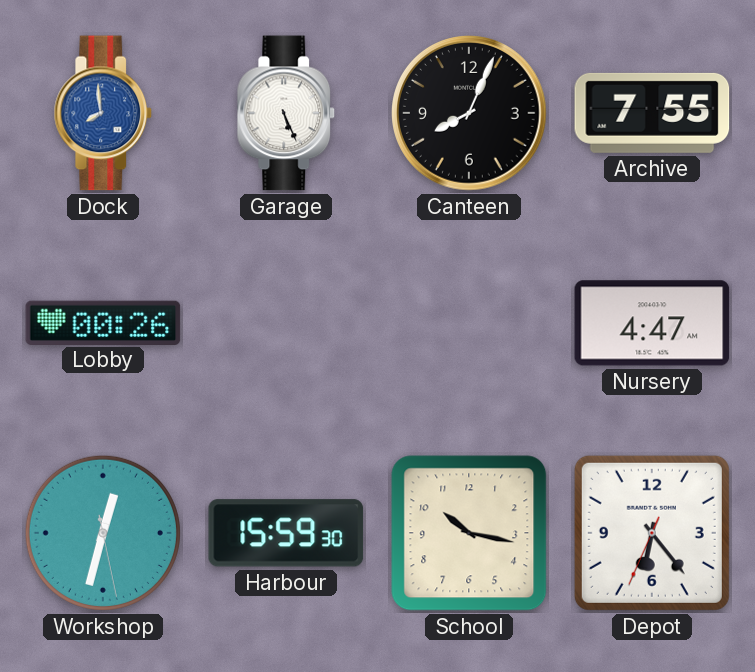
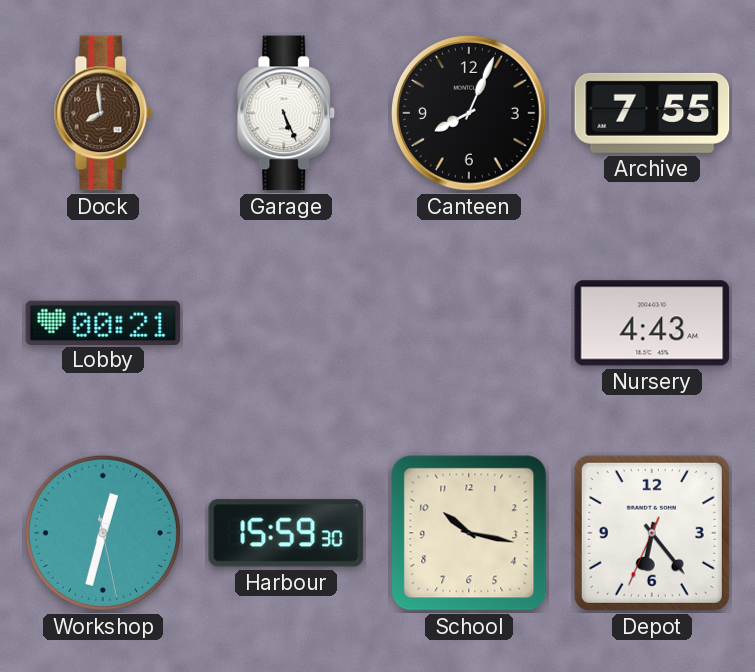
Dock dial: blue -> brown
Lobby: 00:26 -> 00:21
Nursery: 4:47 -> 4:43
